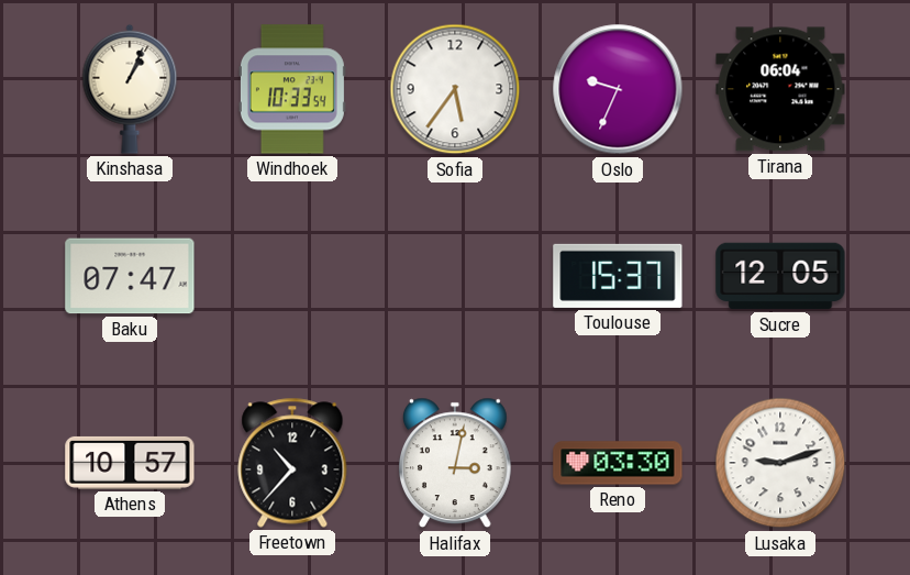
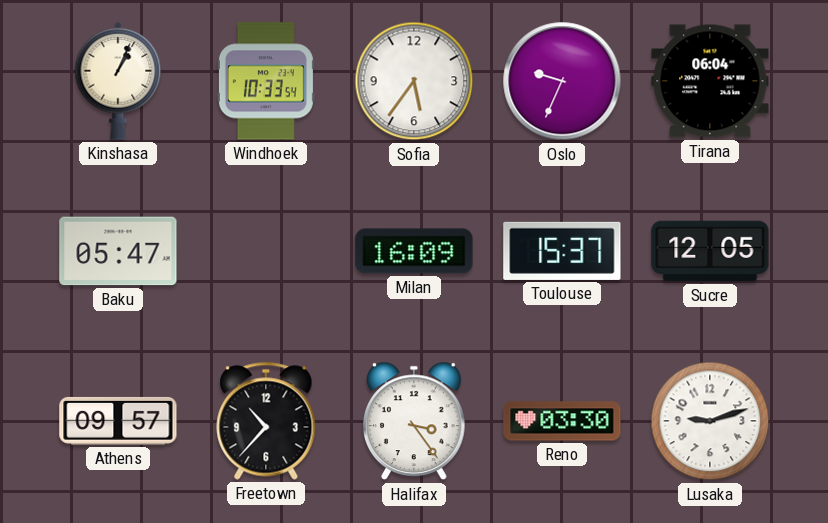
Baku: 07:47 -> 05:47
Milan: none -> 16:09
Athens: 10:57 -> 09:57
Halifax: 3:02 -> 3:24
